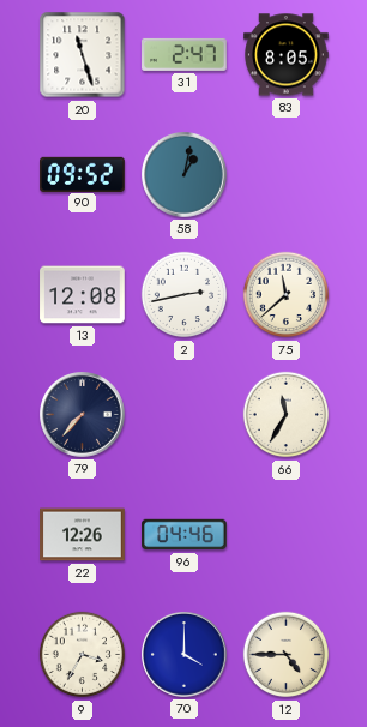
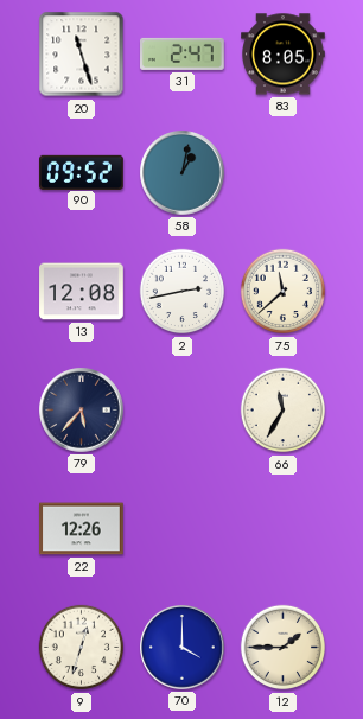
79: 7:37 -> 5:37
96: 04:46 -> none
9: 3:35 -> 12:33
12: 4:45 -> 1:45
